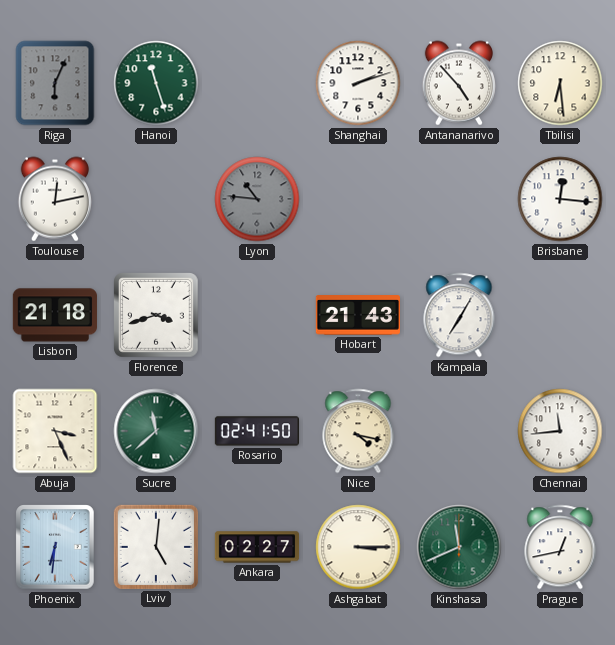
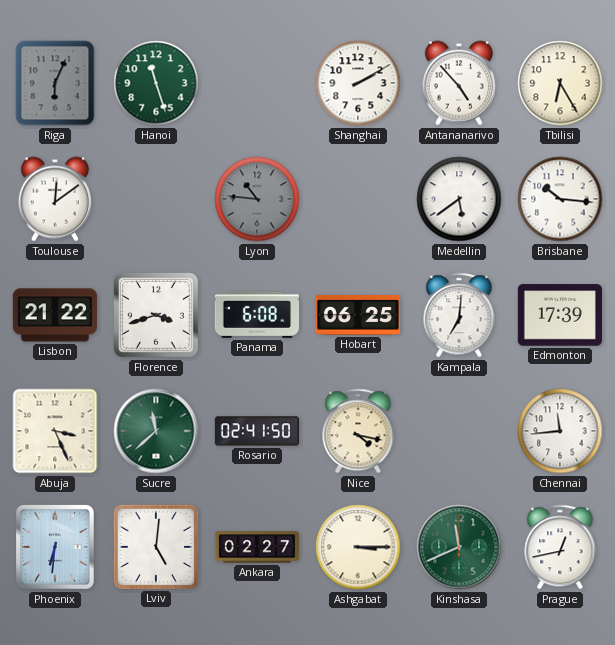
Shanghai: 2:12 -> 2:10
Tbilisi: 6:29 -> 6:25
Toulouse: 12:13 -> 12:09
Medellin: none -> 5:39
Brisbane: 12:16 -> 10:16
Lisbon: 21:18 -> 21:22
Panama: none -> 6:08
Hobart: 21:43 -> 06:25
Kampala: 7:05 -> 7:01
Edmonton: none -> 17:39
